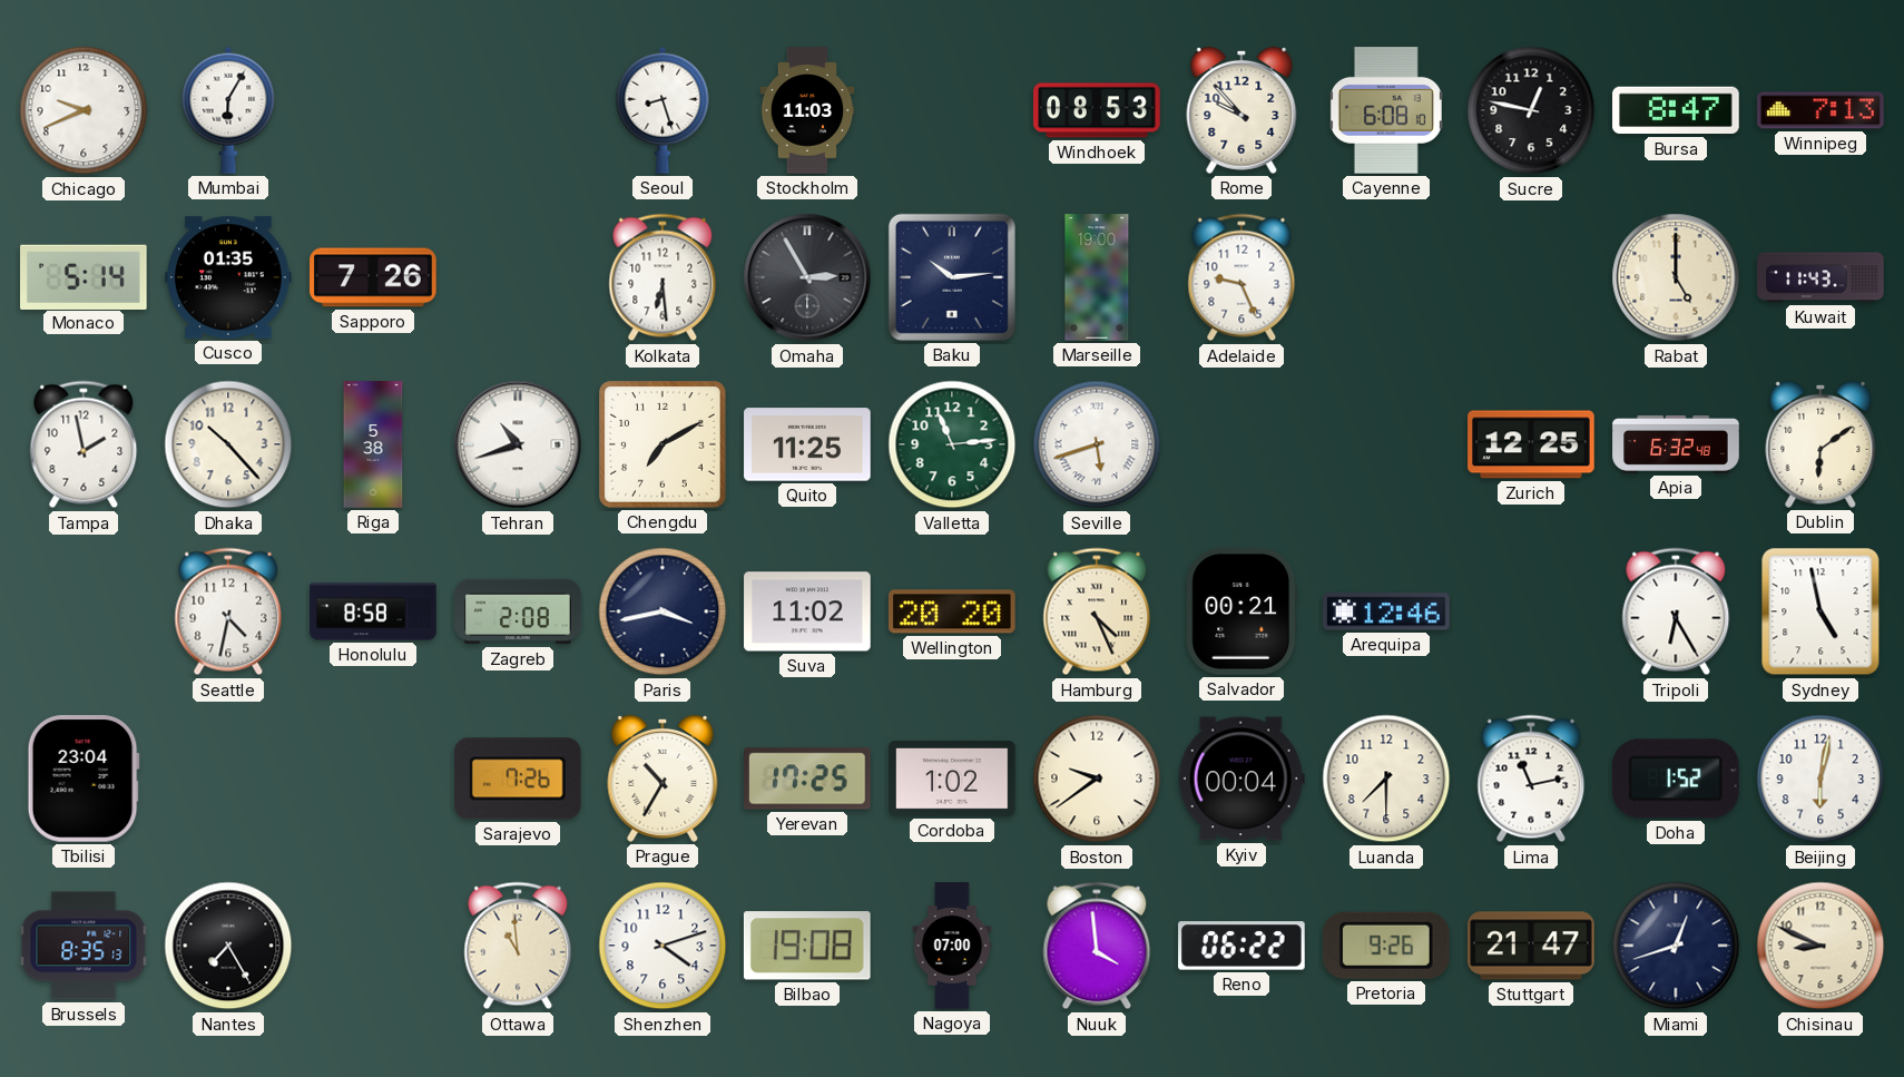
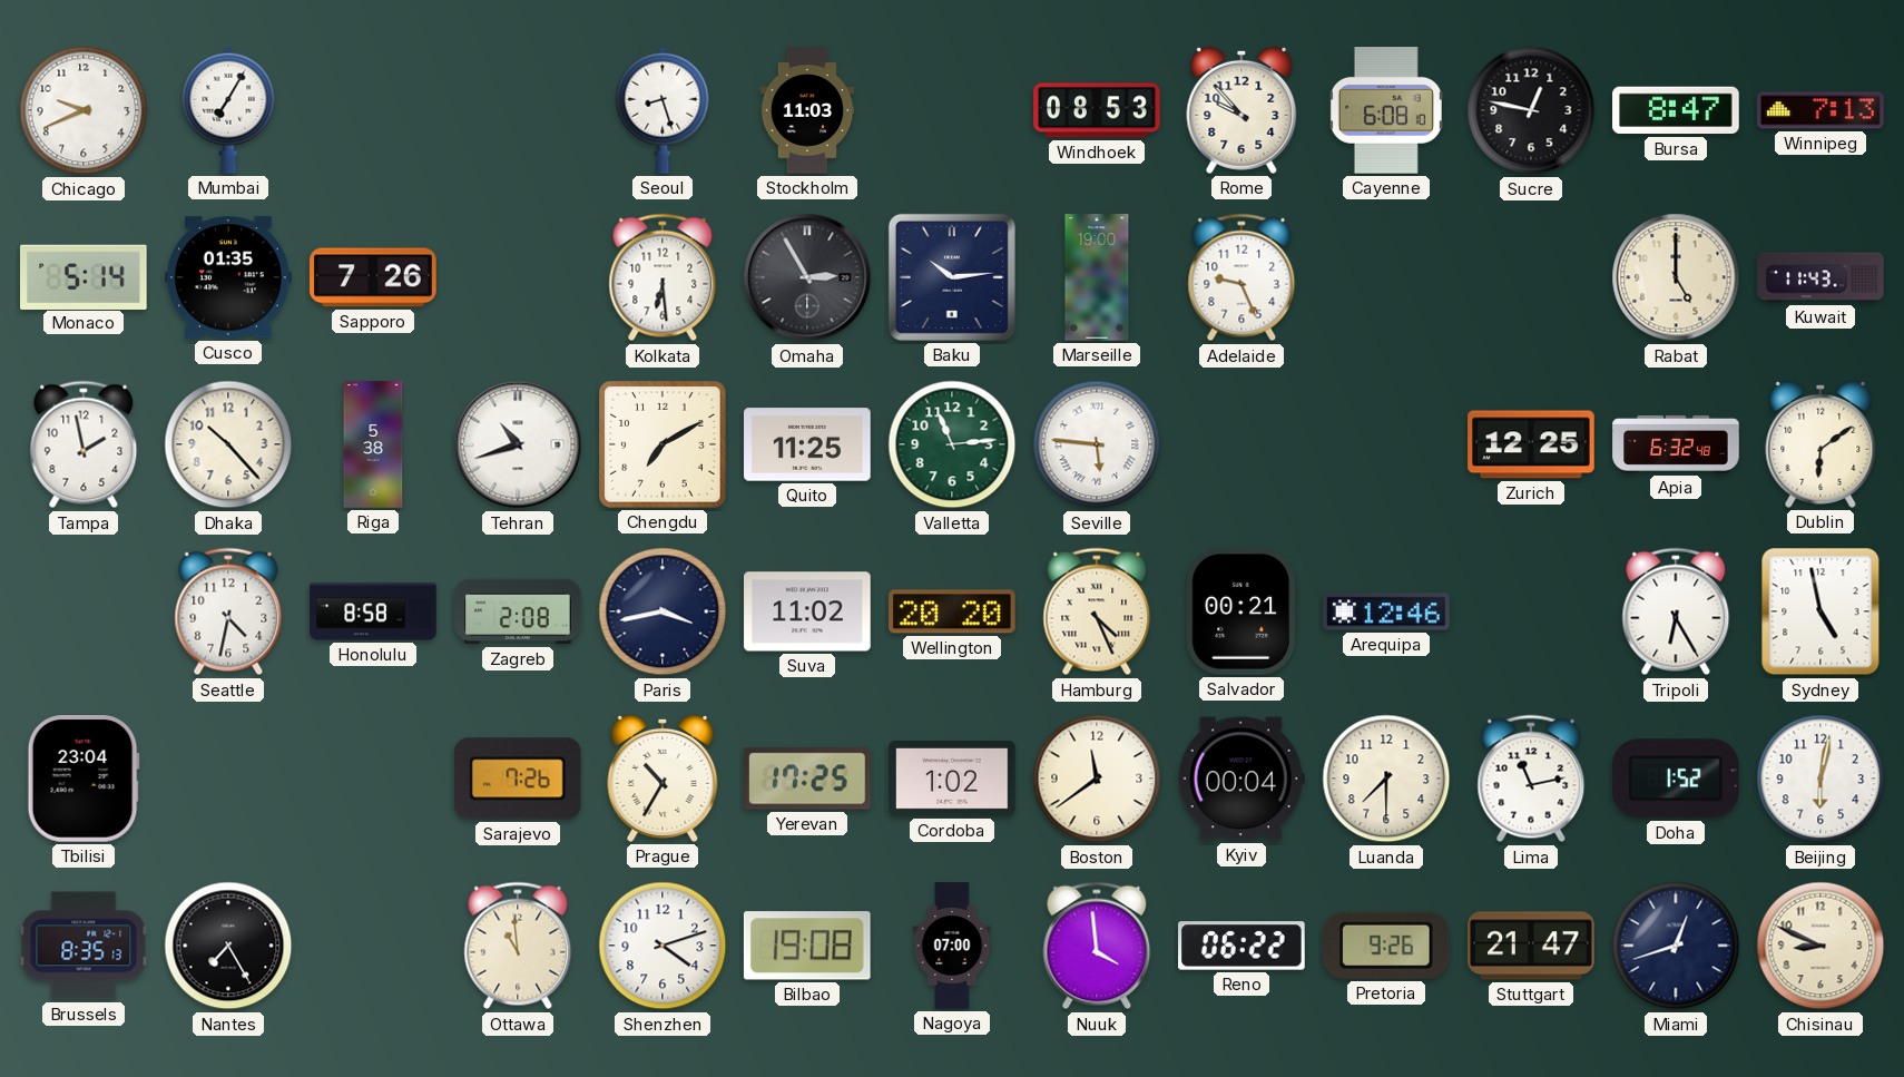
Mumbai: 6:05 -> 7:05
Seville: 5:42 -> 5:46
Boston: 9:39 -> 11:39
